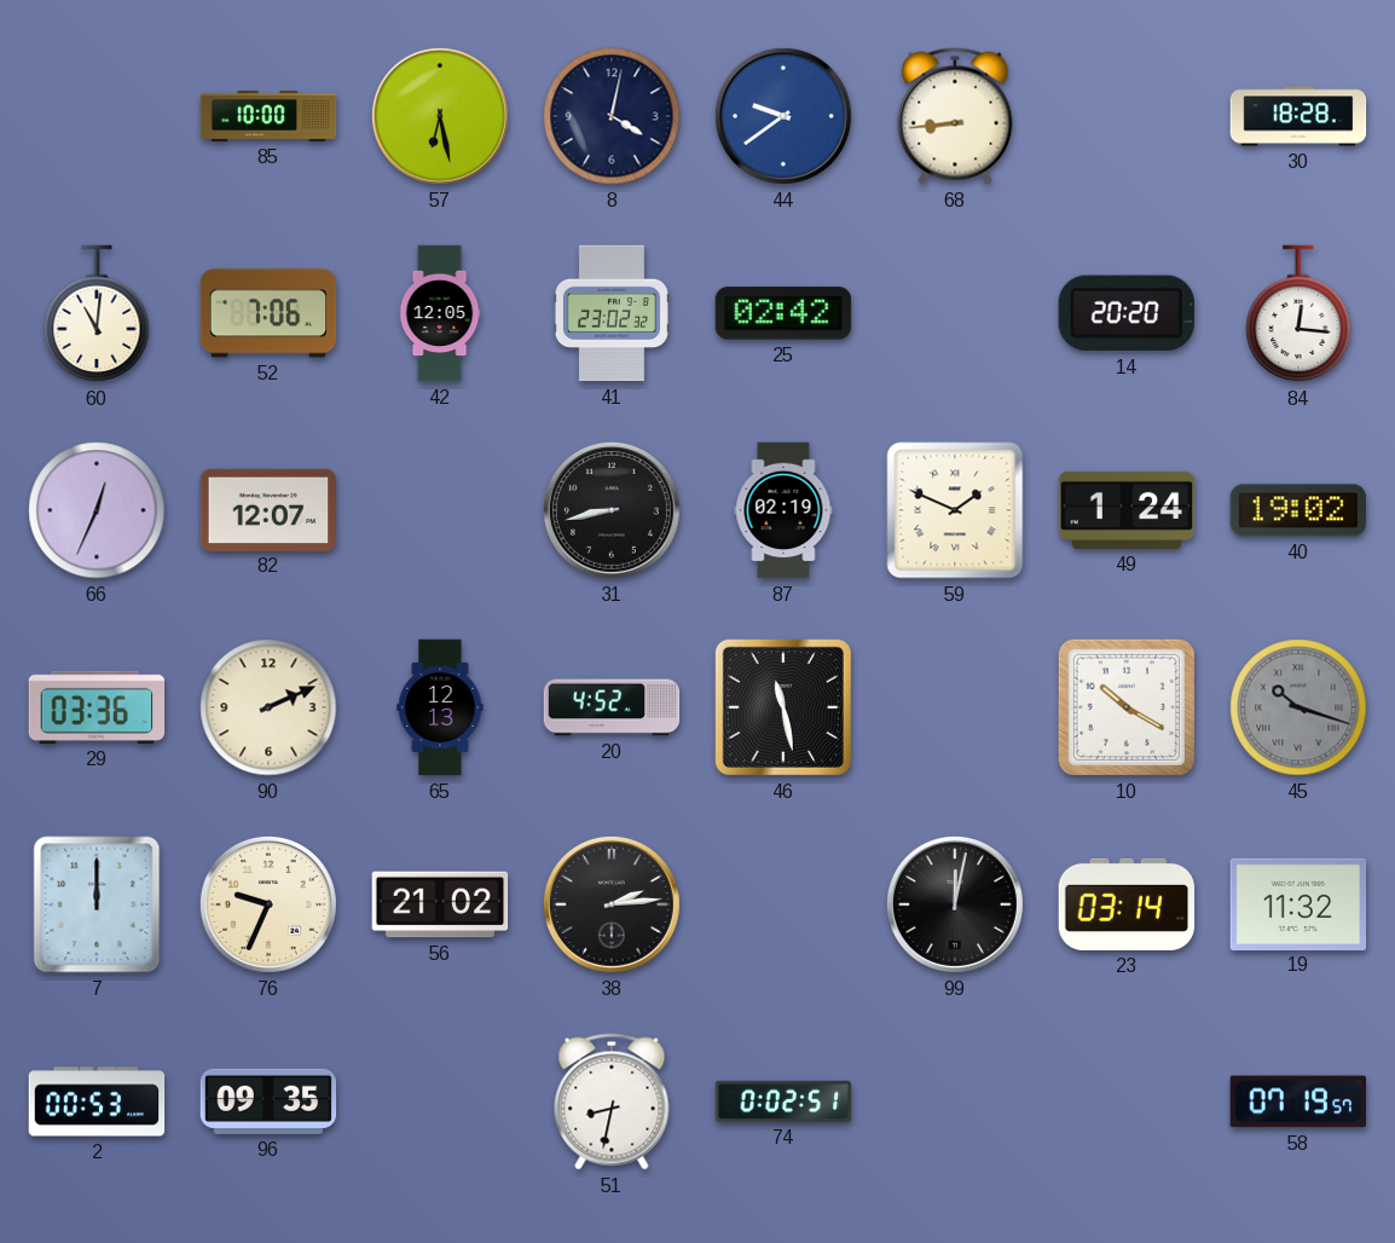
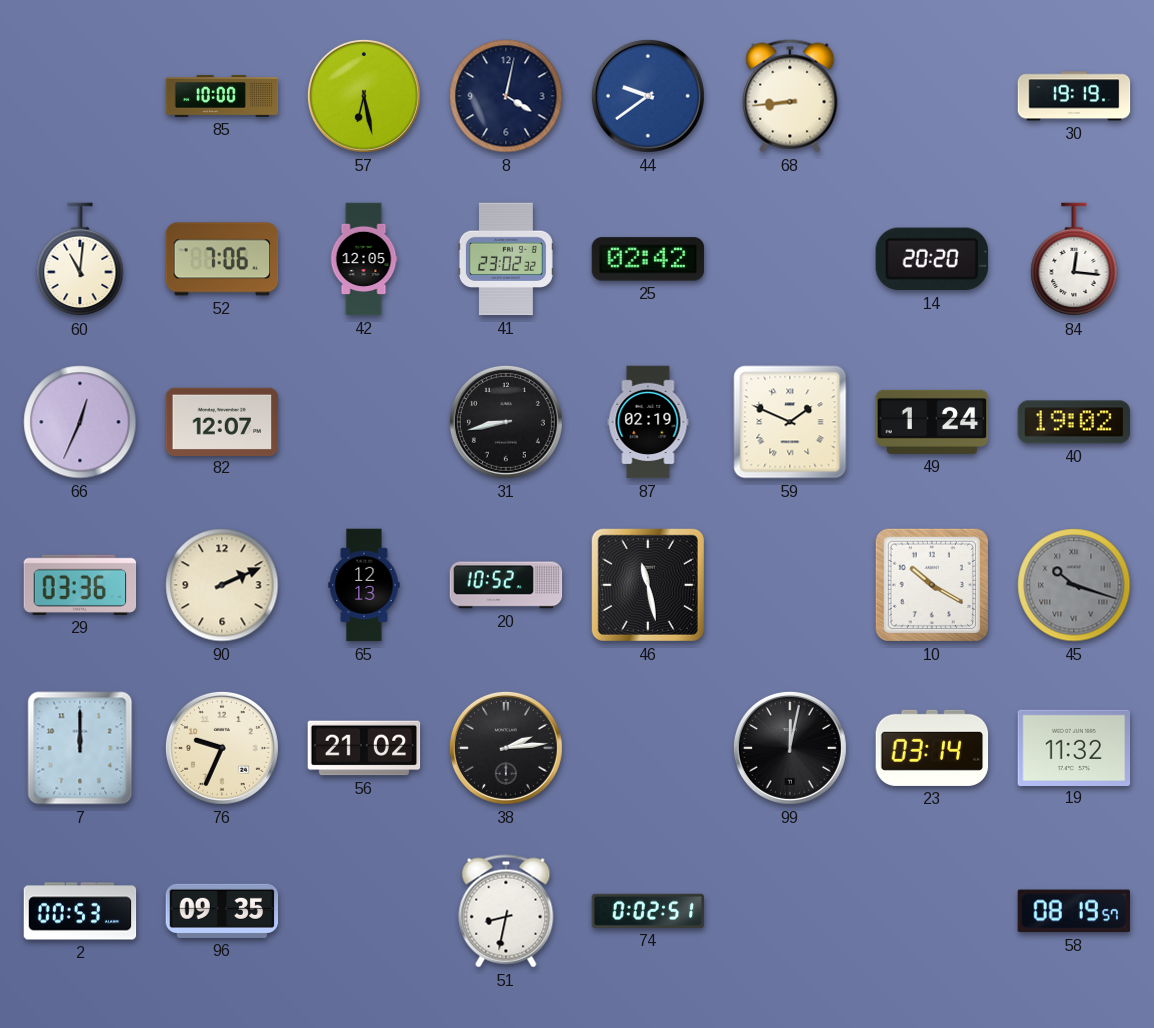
30: 18:28 -> 19:19
20: 4:52 -> 10:52
58: 07:19 -> 08:19
